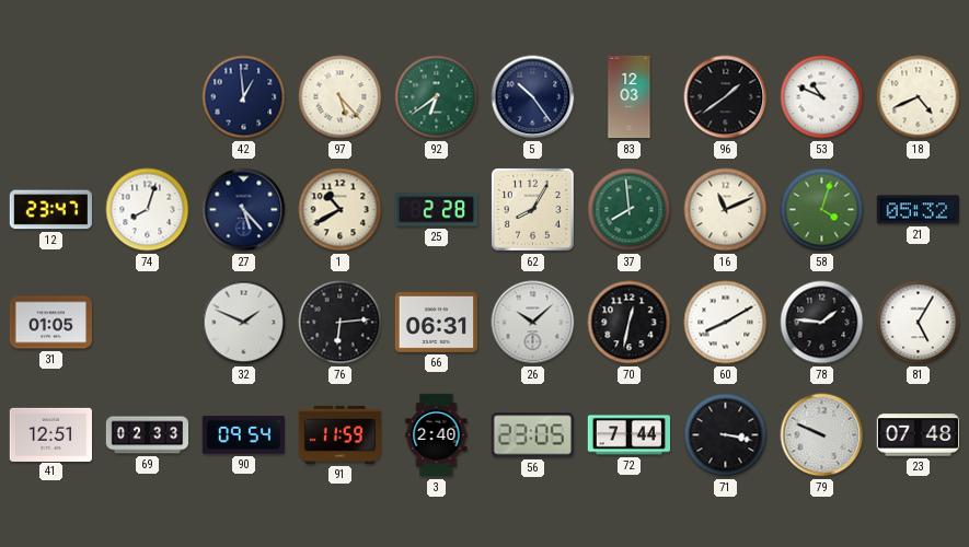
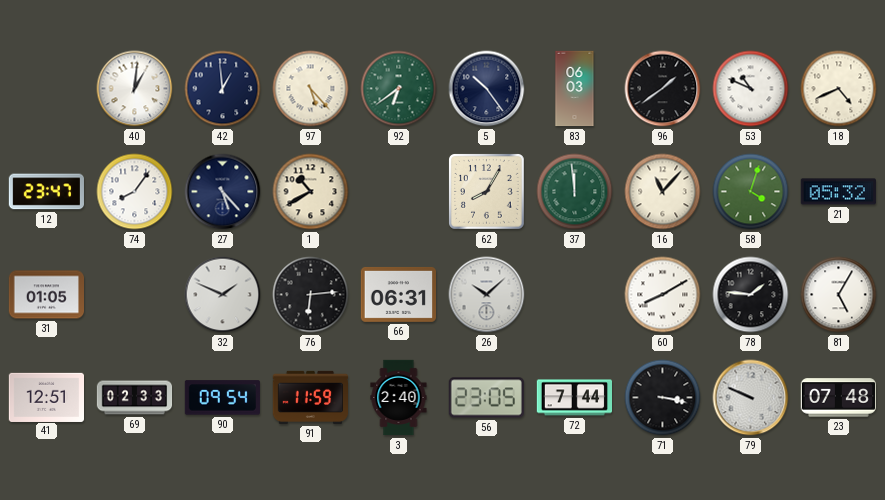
40: none -> 1:01
83: 12:03 -> 06:03
74: 8:03 -> 8:06
25: 2:28 -> none
37: 7:59 -> 11:59
16: 11:11 -> 11:07
70: 12:32 -> none
